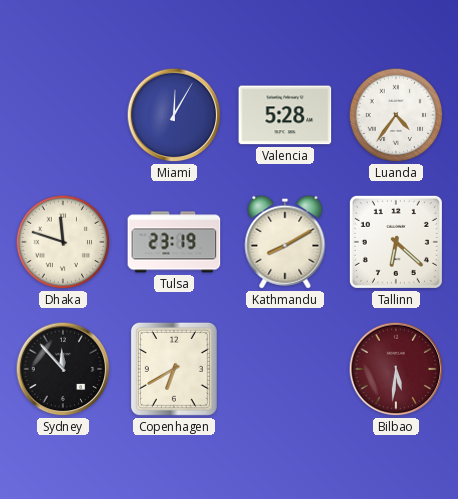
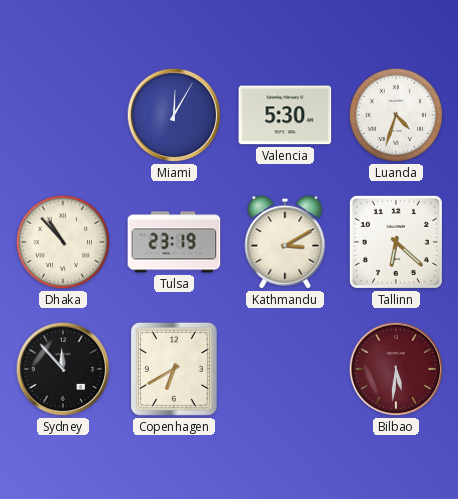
Valencia: 5:28 -> 5:30
Luanda: 4:36 -> 4:33
Dhaka: 11:48 -> 10:53
Kathmandu: 8:10 -> 3:10
